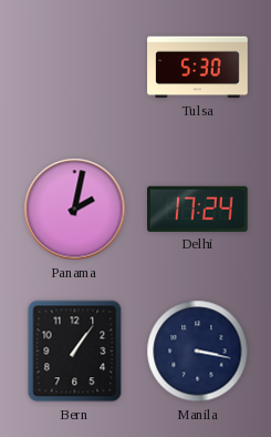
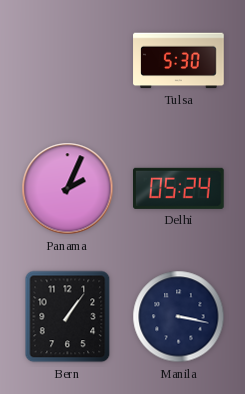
Panama: 2:02 -> 2:04
Delhi: 17:24 -> 05:24
